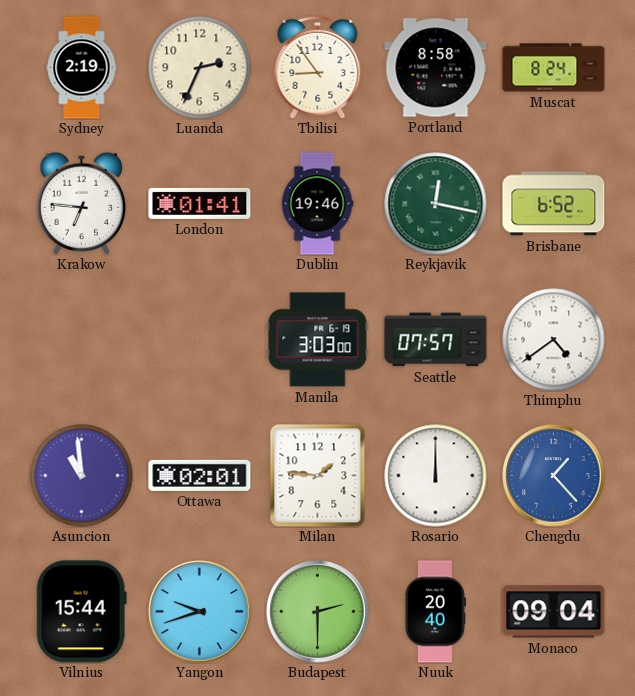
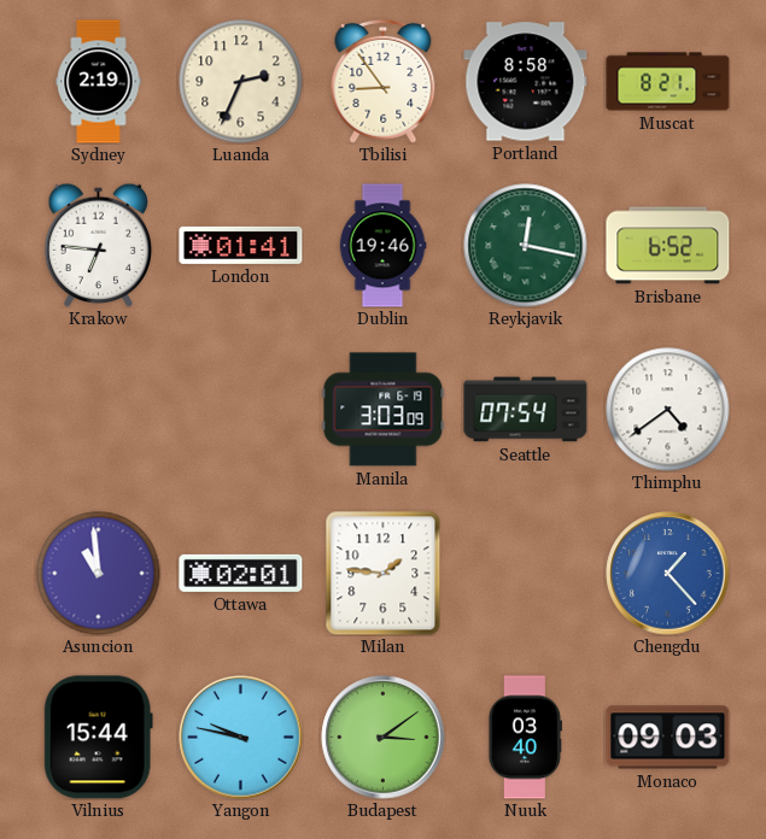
Muscat: 8:24 -> 8:21
Manila: 3:03:00 -> 3:03:09
Seattle: 07:57 -> 07:54
Rosario: 12:00 -> none
Yangon: 9:42 -> 9:47
Budapest: 2:30 -> 3:09
Nuuk: 20:40 -> 03:40
Monaco: 09:04 -> 09:03
